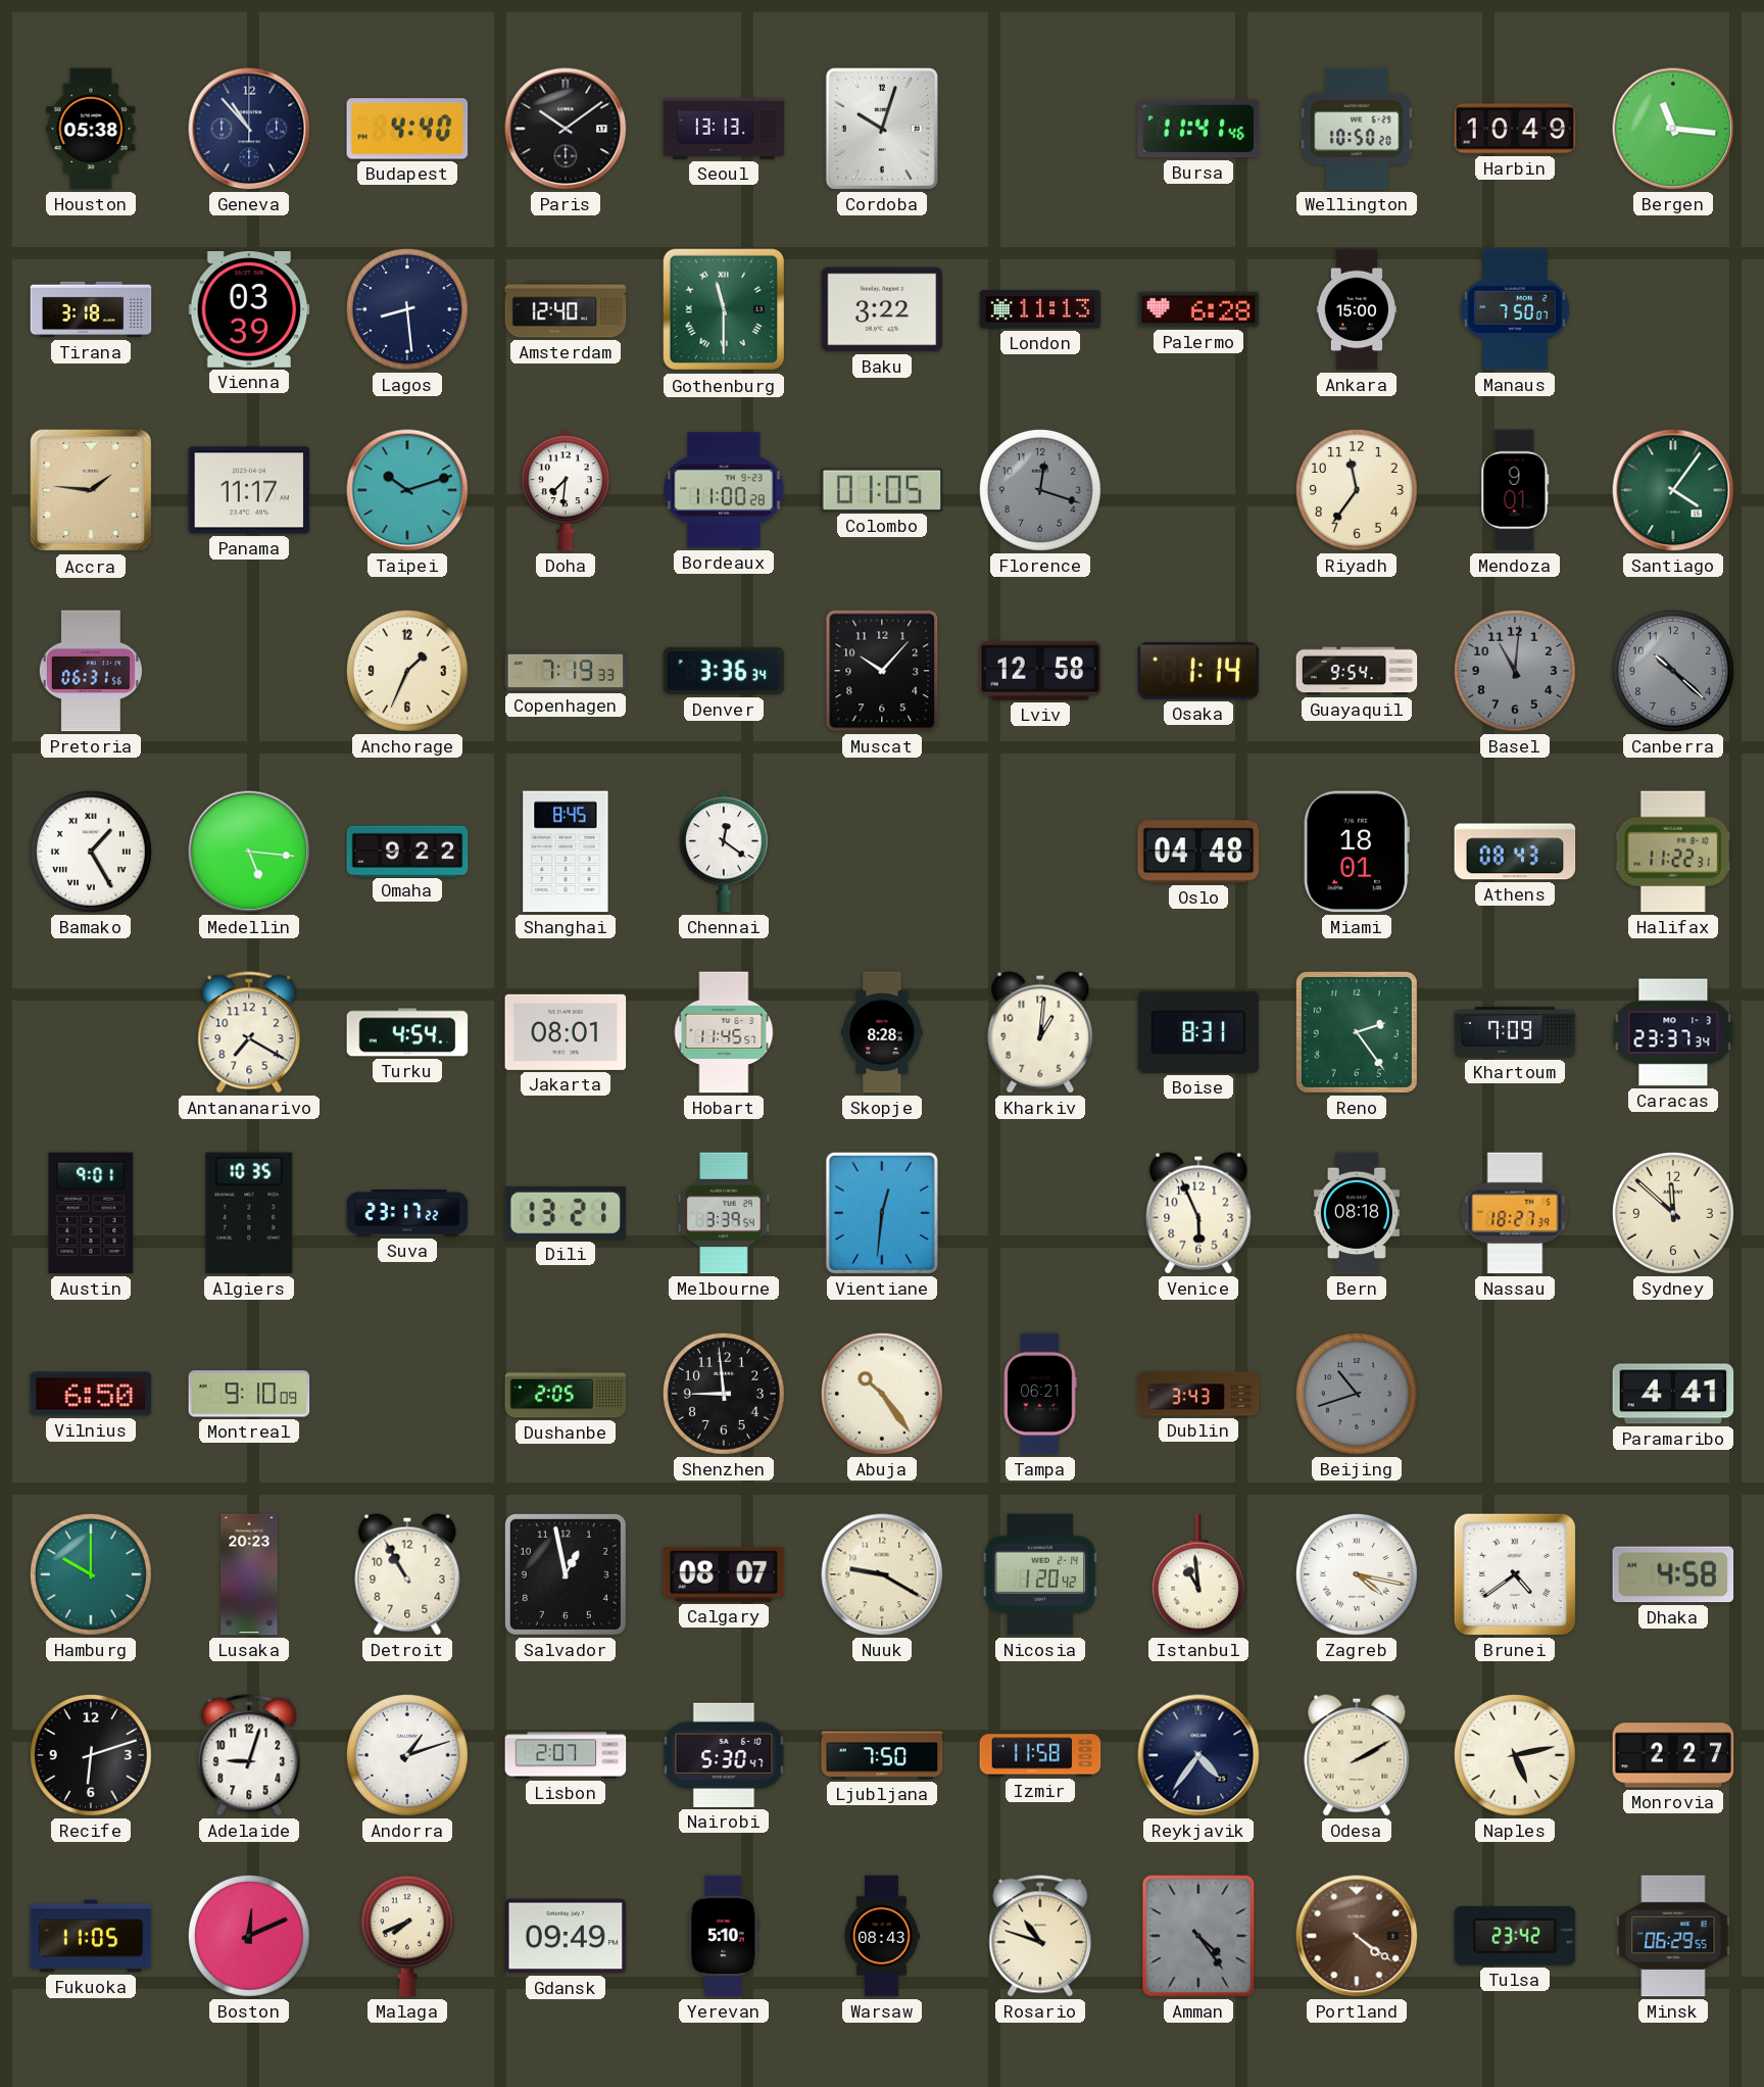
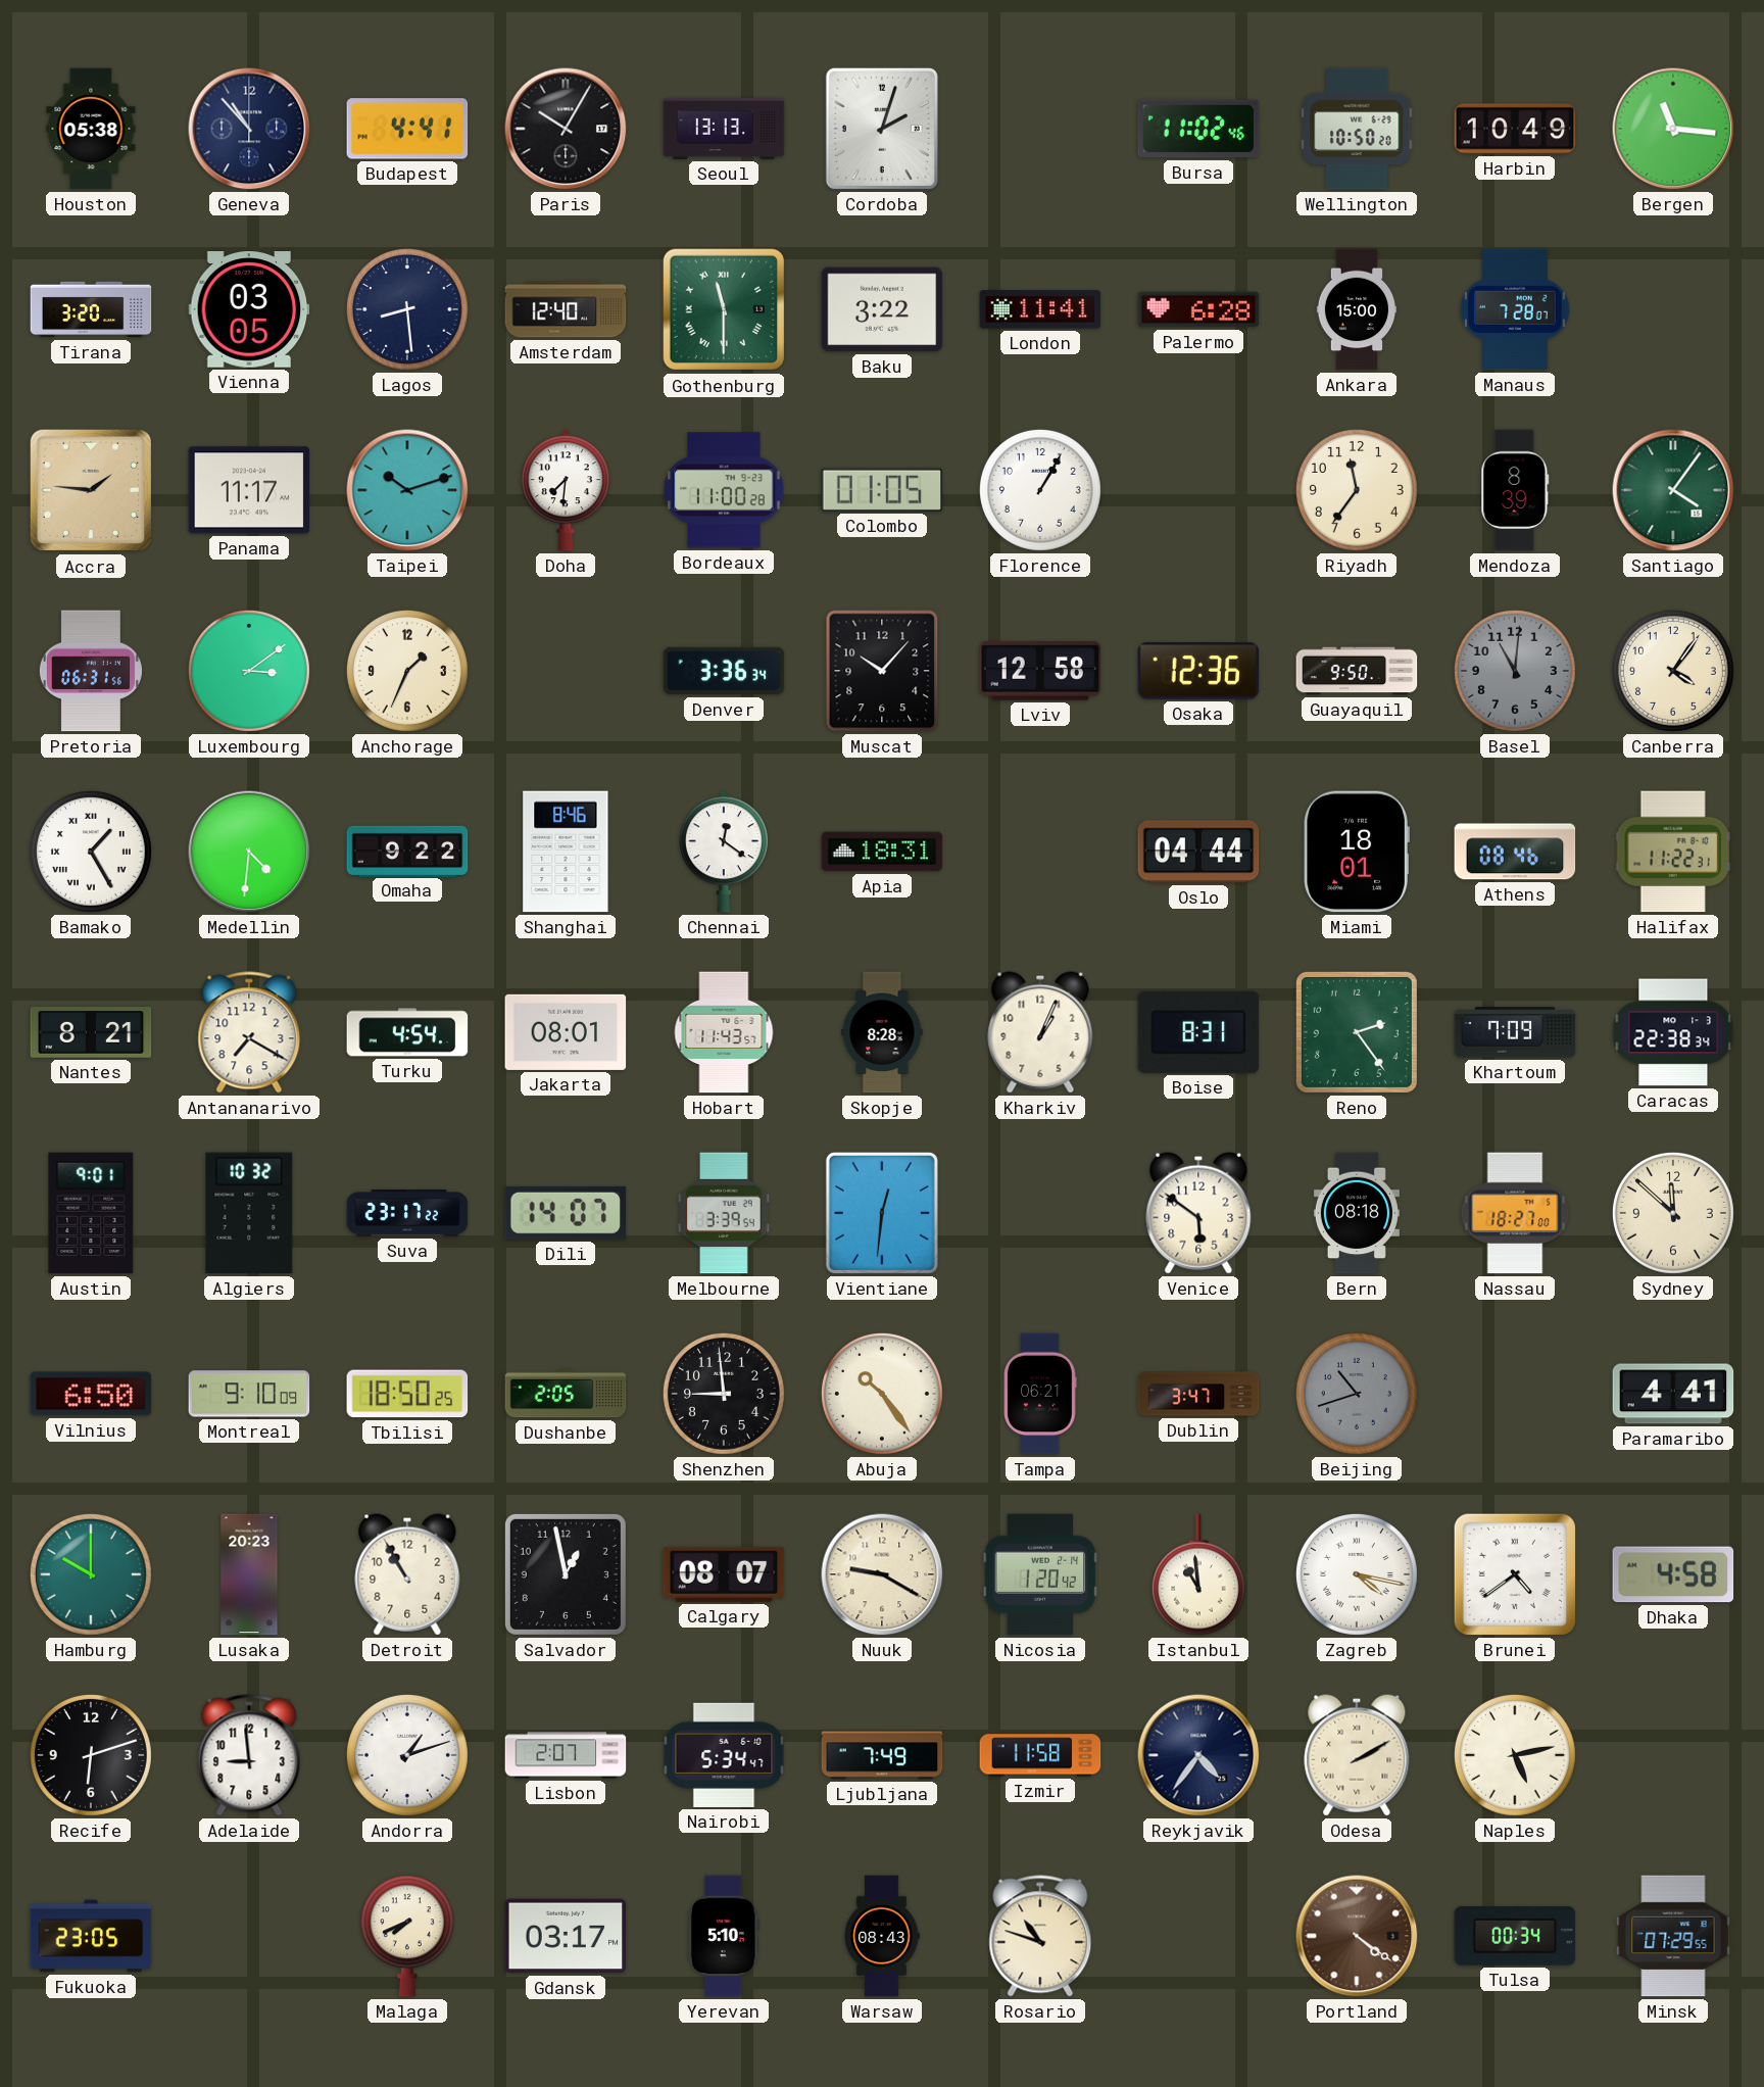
Budapest: 4:40 -> 4:41
Paris: 10:09 -> 10:05
Cordoba: 10:03 -> 2:03
Bursa: 11:41 -> 11:02
Tirana: 3:18 -> 3:20
Vienna: 03:39 -> 03:05
London: 11:13 -> 11:41
Manaus: 7:50 -> 7:28
Florence: 12:18 -> 1:05
Florence dial: grey -> white
Mendoza: 9:01 -> 8:39
Luxembourg: none -> 3:09
Copenhagen: 7:19 -> none
Osaka: 1:14 -> 12:36
Guayaquil: 9:54 -> 9:50
Canberra: 10:22 -> 4:06
Canberra dial: grey -> cream
Medellin: 5:16 -> 4:31
Shanghai: 8:45 -> 8:46
Apia: none -> 18:31
Oslo: 04:48 -> 04:44
Athens: 08:43 -> 08:46
Nantes: none -> 8:21
Hobart: 11:45 -> 11:43
Kharkiv: 1:01 -> 1:04
Caracas: 23:37 -> 22:38
Algiers: 10:35 -> 10:32
Dili: 13:21 -> 14:07
Venice: 5:56 -> 5:51
Nassau: 18:27:39 -> 18:27:00
Tbilisi: none -> 18:50
Dublin: 3:43 -> 3:47
Adelaide: 9:03 -> 8:59
Nairobi: 5:30 -> 5:34
Ljubljana: 7:50 -> 7:49
Monrovia: 2:27 -> none
Fukuoka: 11:05 -> 23:05
Boston: 12:11 -> none
Gdansk: 09:49 -> 03:17
Amman: 4:24 -> none
Tulsa: 23:42 -> 00:34
Minsk: 06:29 -> 07:29
